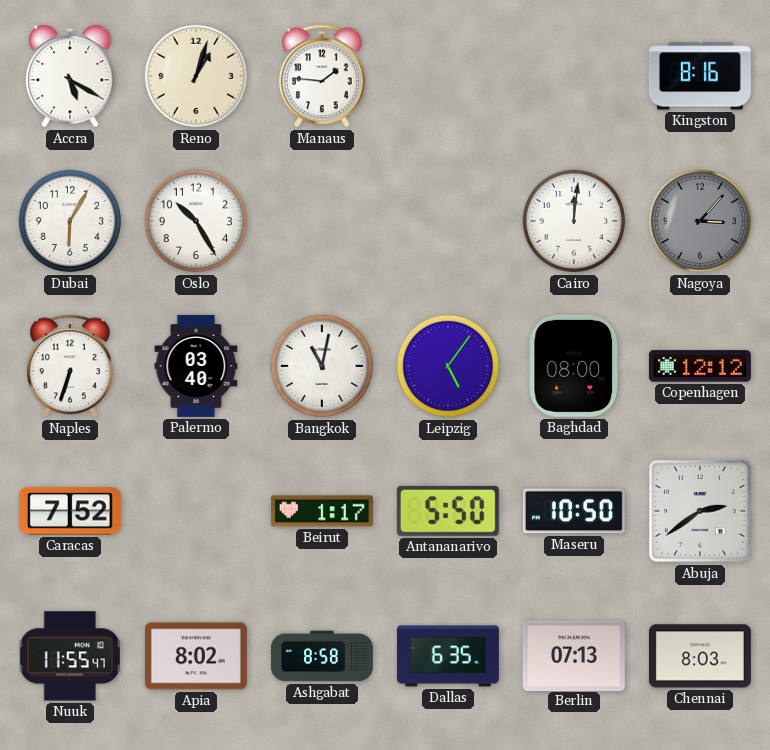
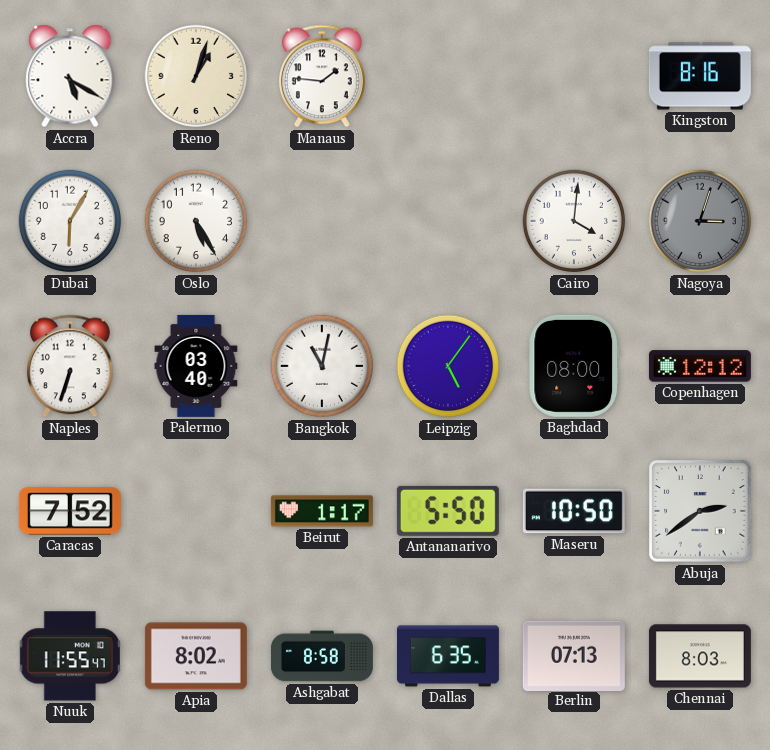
Oslo: 10:25 -> 5:25
Cairo: 12:01 -> 4:01
Nagoya: 3:07 -> 3:03
